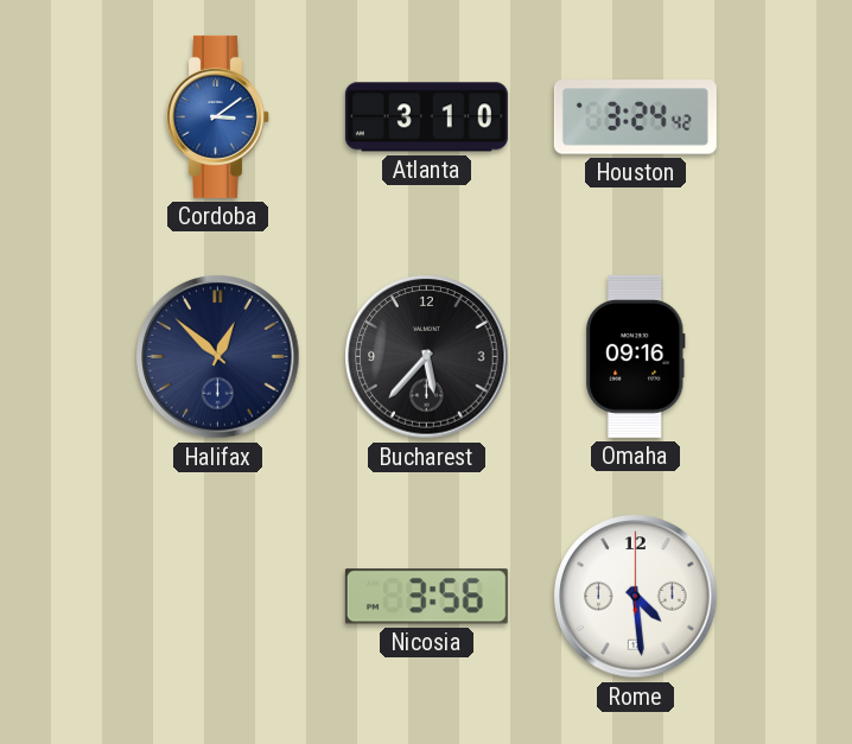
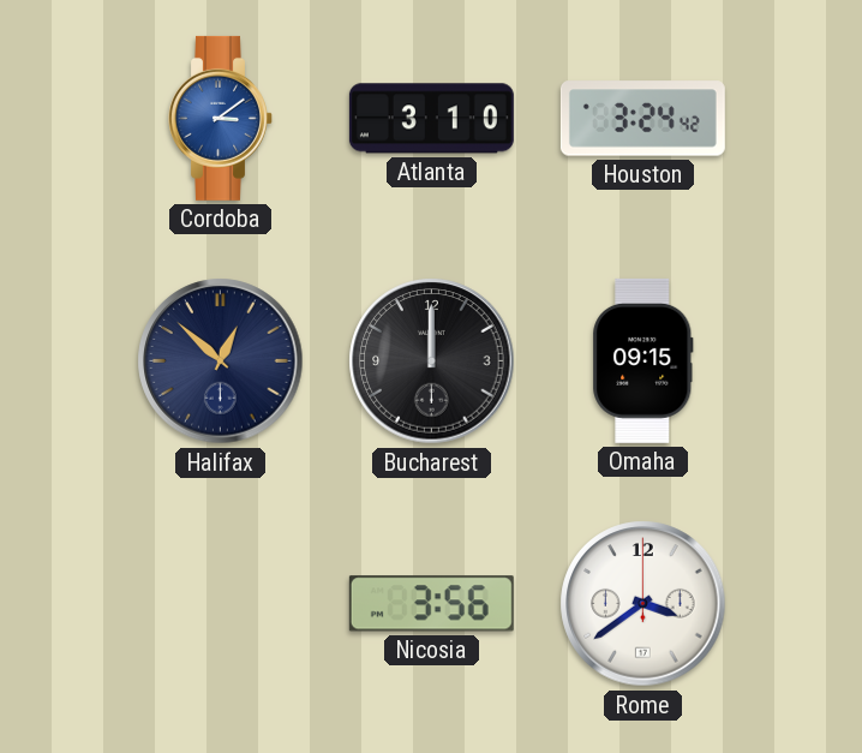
Bucharest: 5:37 -> 12:00
Omaha: 09:16 -> 09:15
Rome: 4:29 -> 3:39
